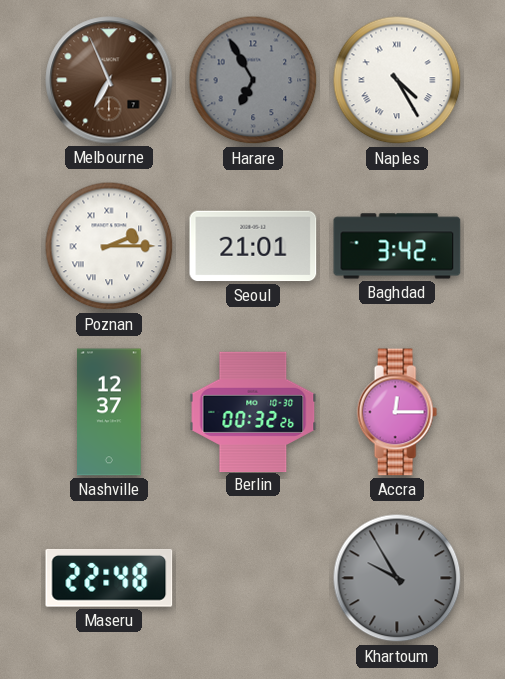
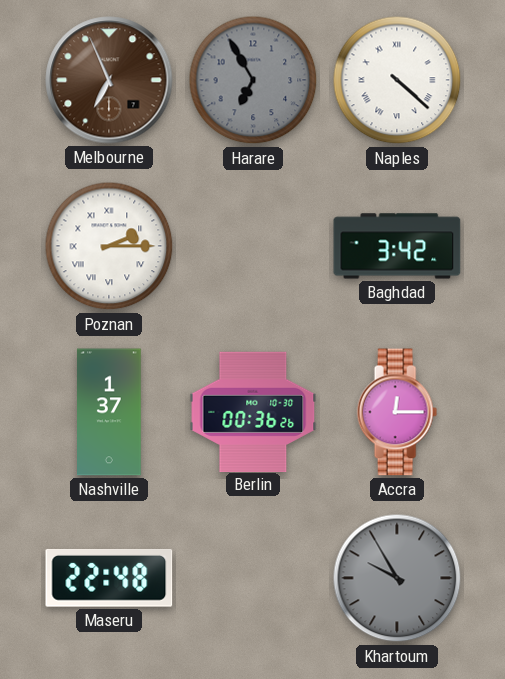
Naples: 4:25 -> 4:22
Seoul: 21:01 -> none
Nashville: 12:37 -> 1:37
Berlin: 00:32 -> 00:36
